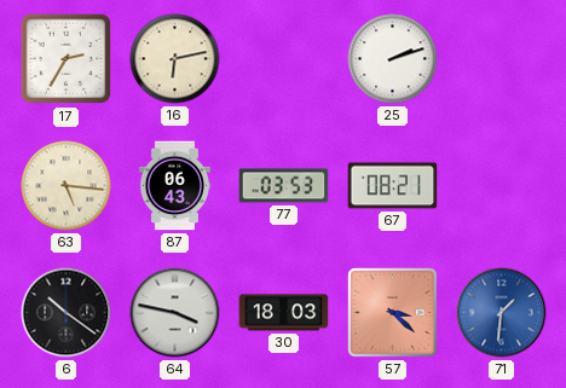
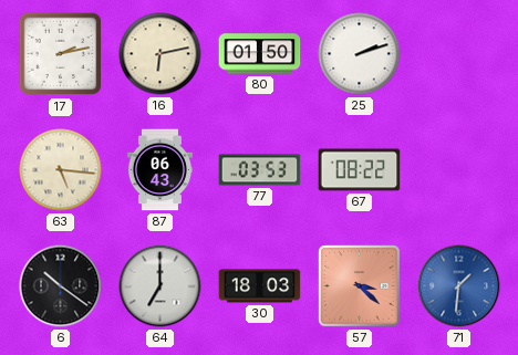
17: 2:35 -> 2:13
80: none -> 01:50
67: 08:21 -> 08:22
64: 3:47 -> 7:00
